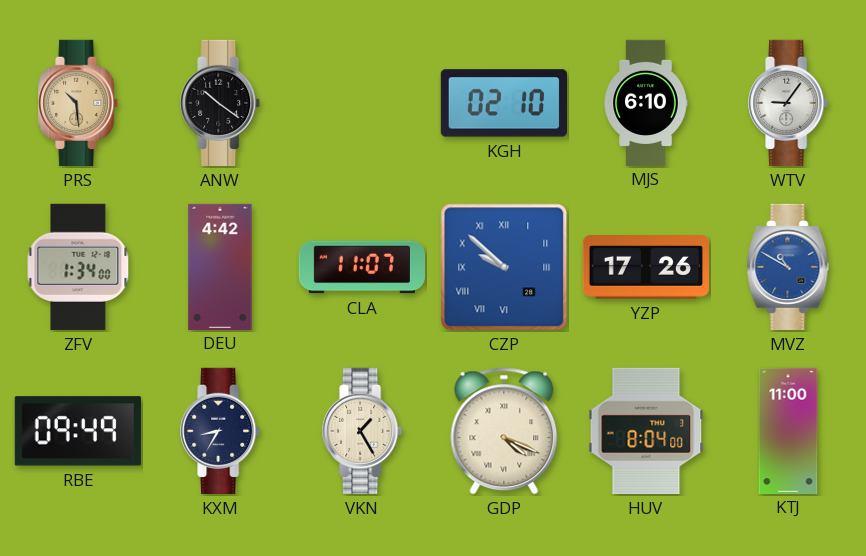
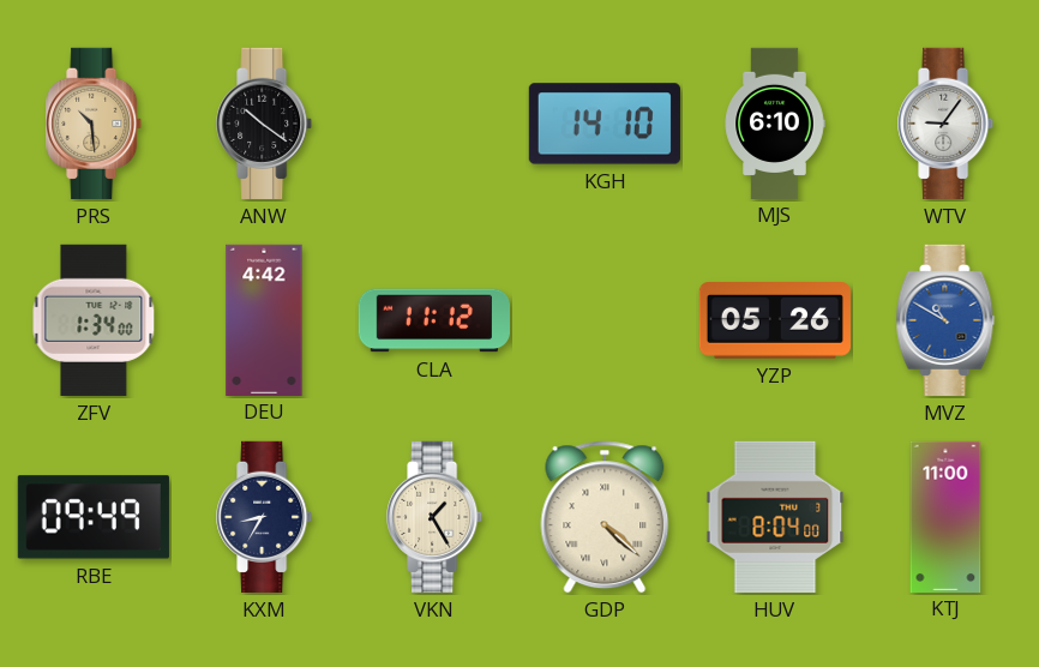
KGH: 02:10 -> 14:10
CLA: 11:07 -> 11:12
CZP: 9:52 -> none
YZP: 17:26 -> 05:26
GDP: 4:19 -> 4:22
